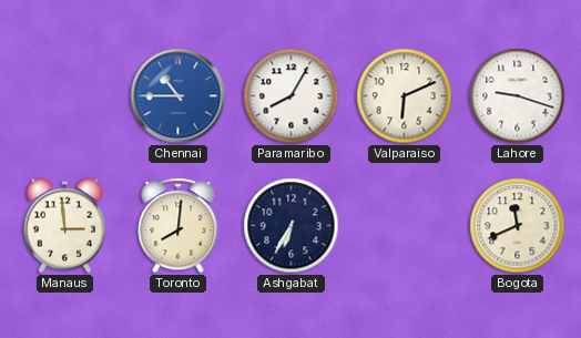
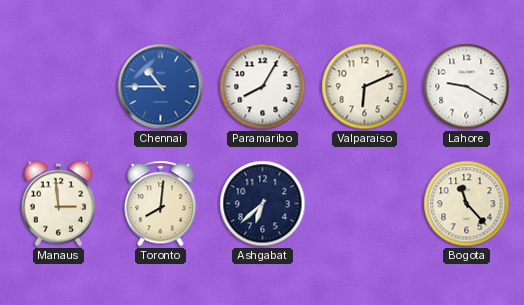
Lahore: 9:18 -> 9:20
Ashgabat: 6:35 -> 6:38
Bogota: 11:41 -> 11:23
